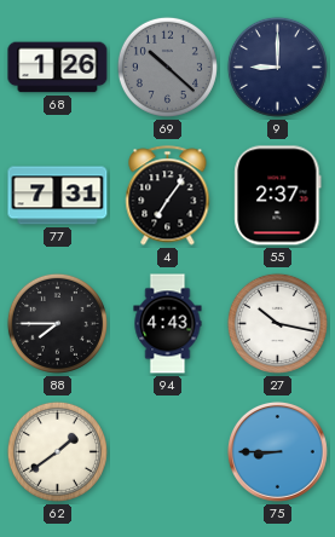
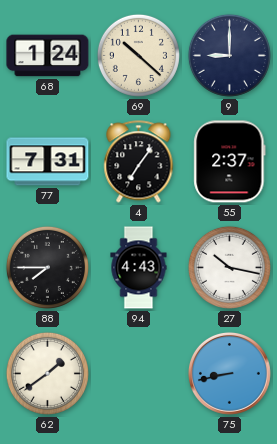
68: 1:26 -> 1:24
69 dial: grey -> cream
75: 8:45 -> 8:43
